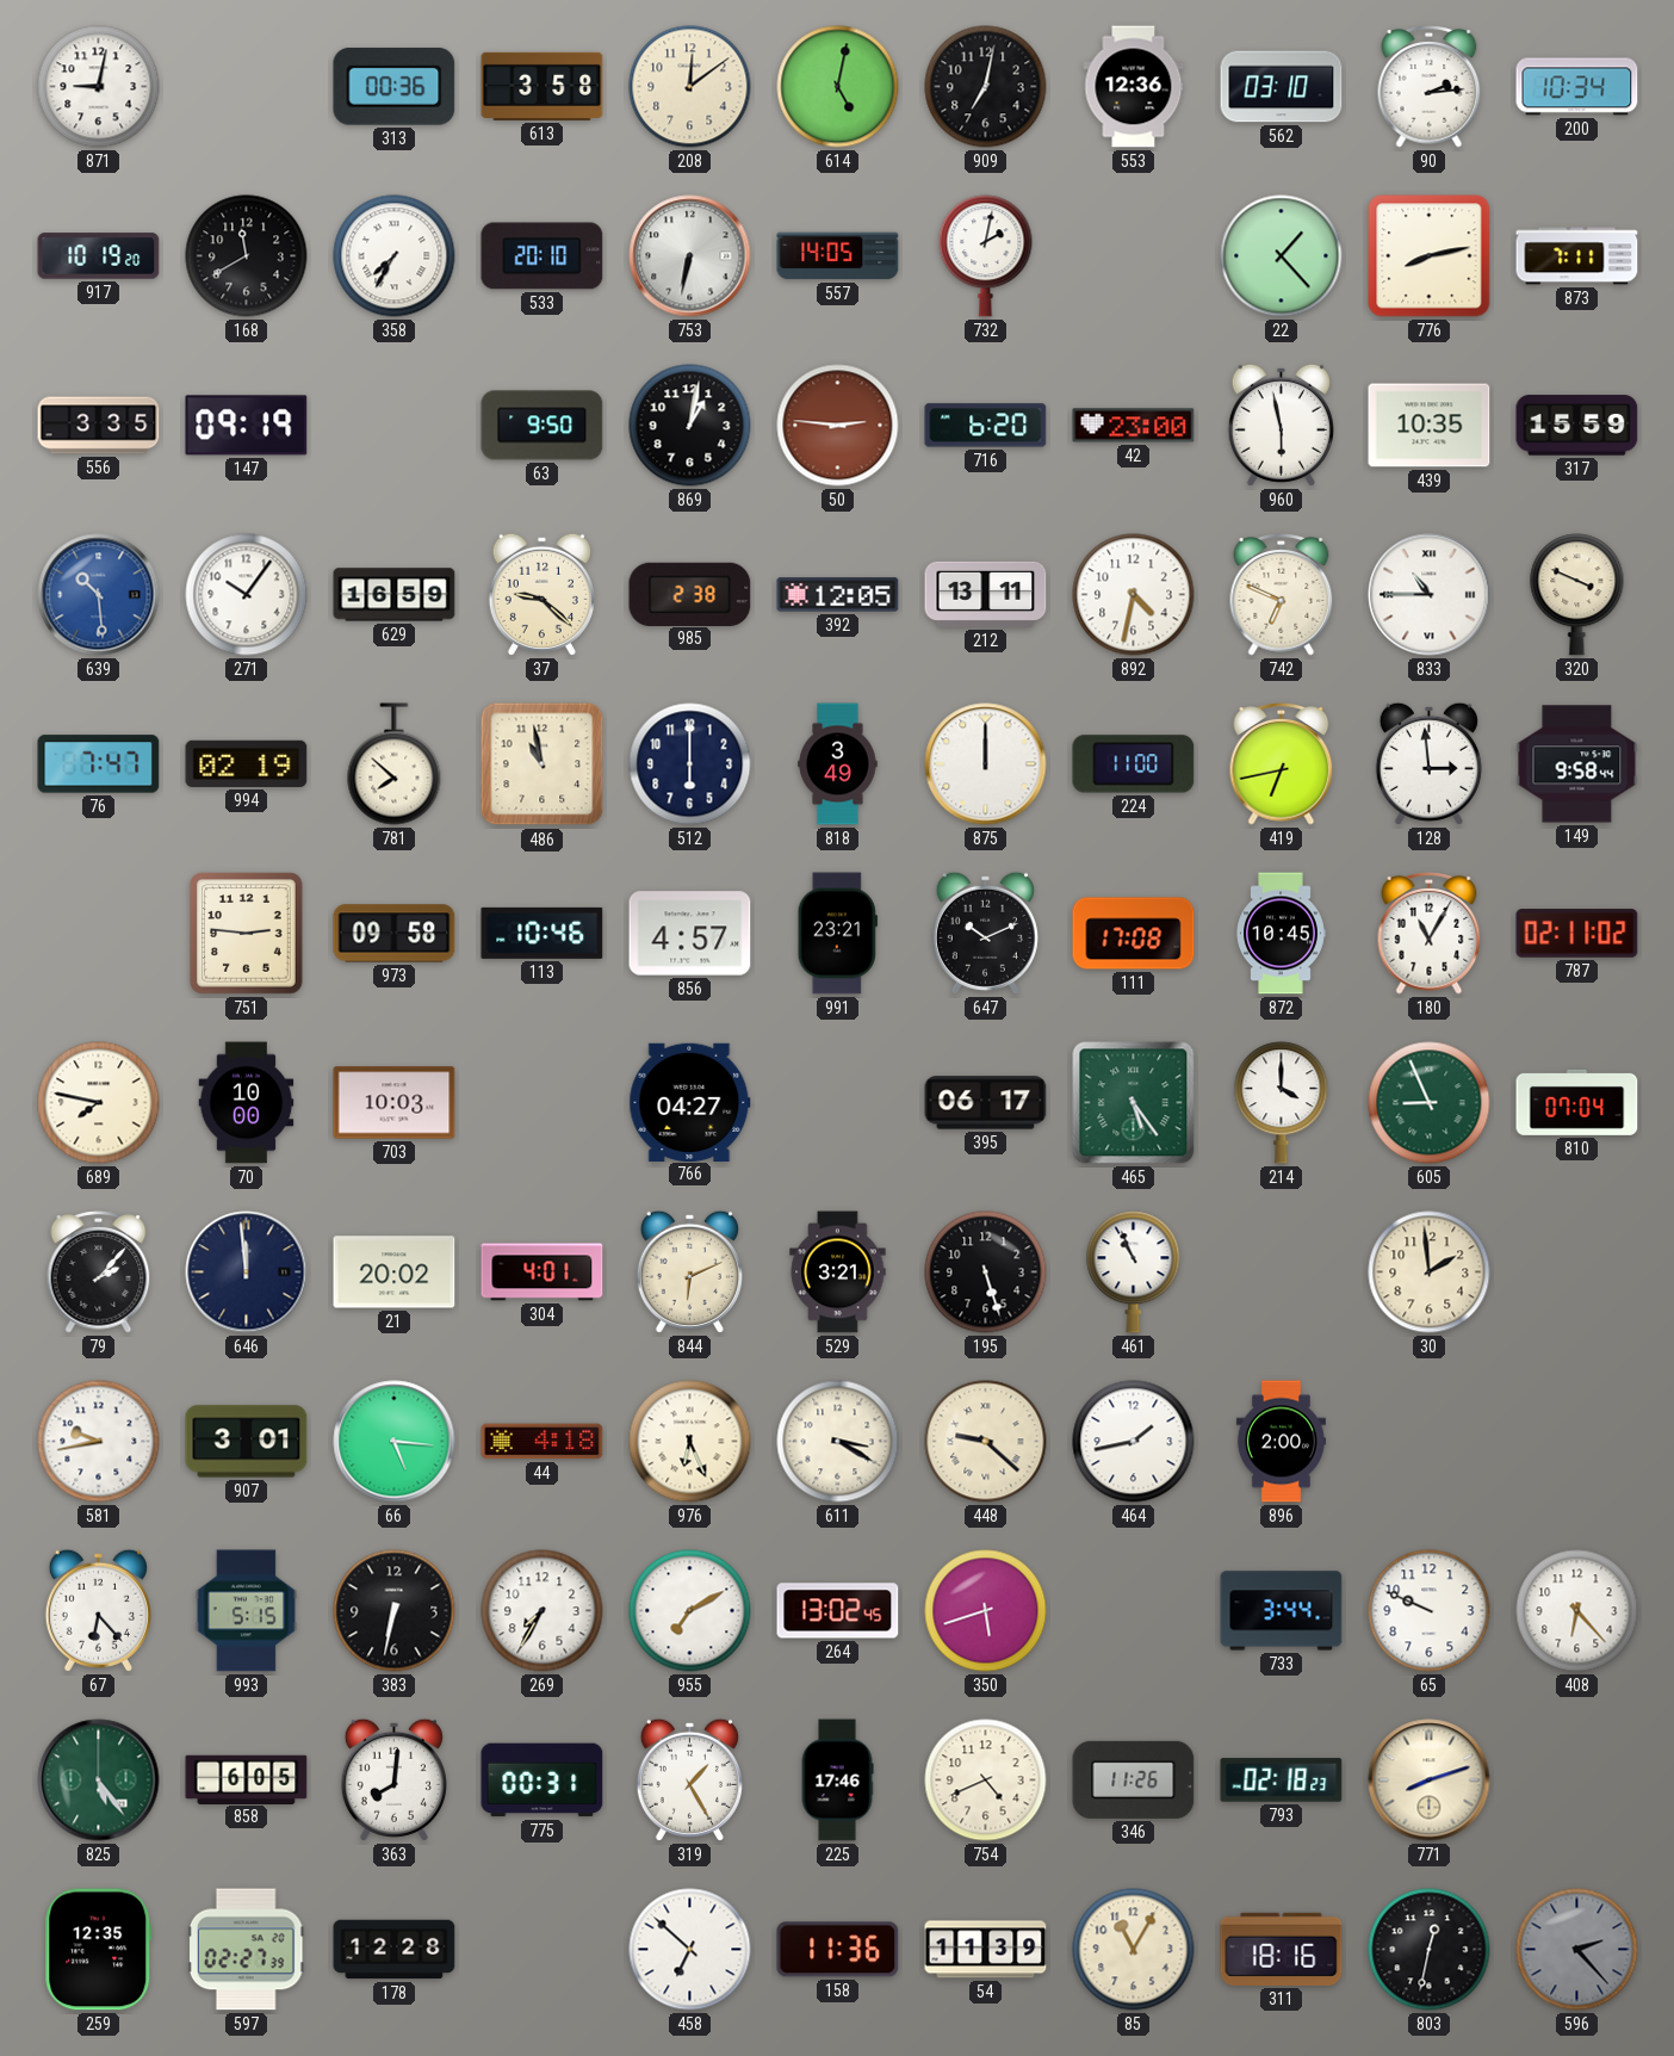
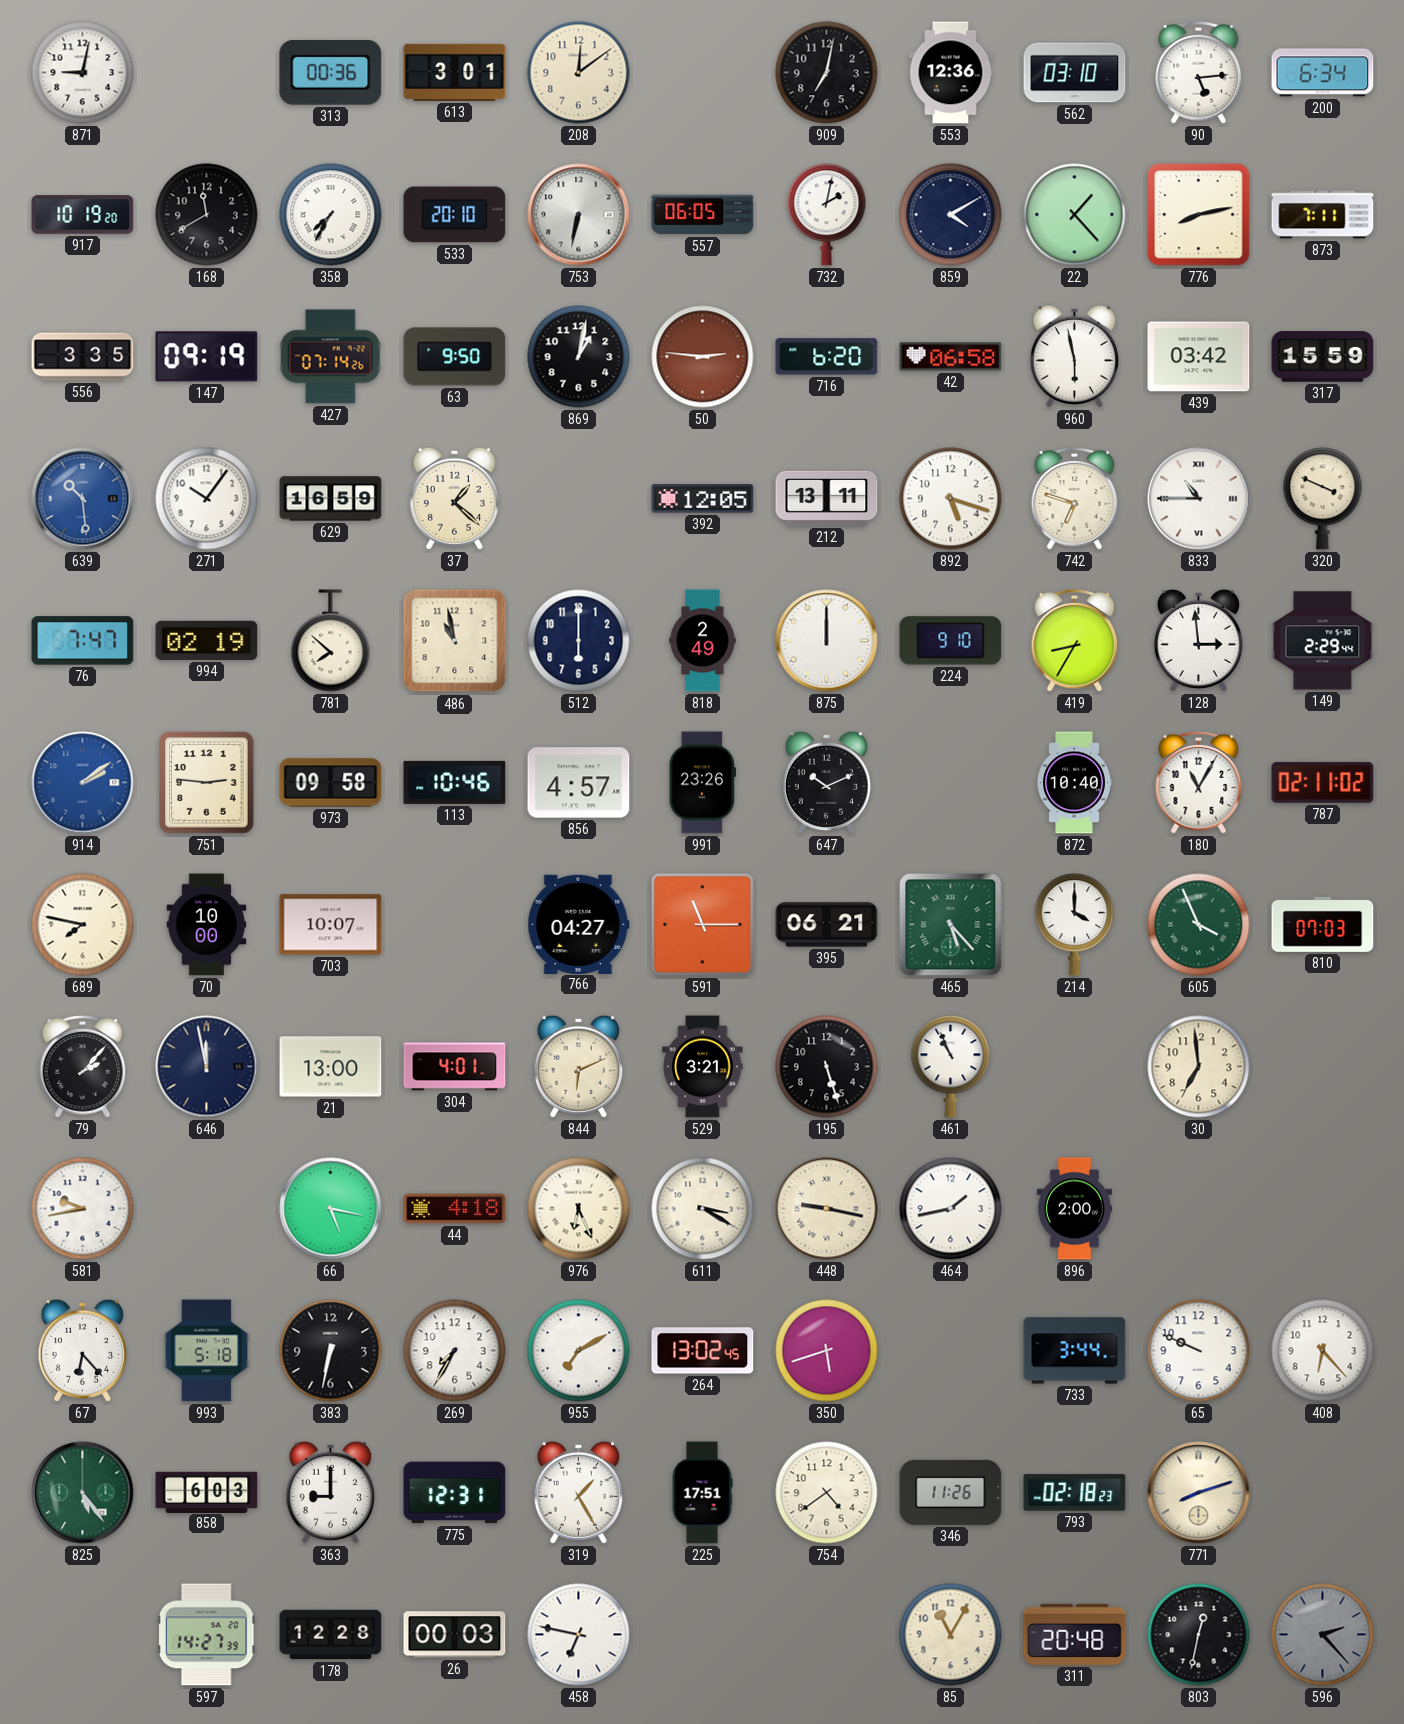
613: 3:58 -> 3:01
614: 5:02 -> none
90: 2:14 -> 5:14
200: 10:34 -> 6:34
557: 14:05 -> 06:05
859: none -> 4:10
427: none -> 07:14
42: 23:00 -> 06:58
439: 10:35 -> 03:42
37: 9:22 -> 1:22
985: 2:38 -> none
892: 4:32 -> 5:18
742: 6:49 -> 6:48
818: 3:49 -> 2:49
224: 11:00 -> 9:10
419: 6:43 -> 8:35
149: 9:58 -> 2:29
914: none -> 2:09
991: 23:21 -> 23:26
111: 17:08 -> none
872: 10:45 -> 10:40
703: 10:03 -> 10:07
591: none -> 11:15
395: 06:17 -> 06:21
465: 5:24 -> 5:23
605: 8:56 -> 3:56
810: 07:04 -> 07:03
646: 11:59 -> 11:58
21: 20:02 -> 13:00
30: 1:59 -> 6:59
907: 3:01 -> none
66: 5:16 -> 5:17
448: 9:22 -> 9:17
993: 5:15 -> 5:18
858: 6:05 -> 6:03
363: 8:01 -> 9:00
775: 00:31 -> 12:31
225: 17:46 -> 17:51
754: 4:41 -> 4:39
259: 12:35 -> none
597: 02:27 -> 14:27
26: none -> 00:03
458: 6:52 -> 6:47
158: 11:36 -> none
54: 11:39 -> none
311: 18:16 -> 20:48
